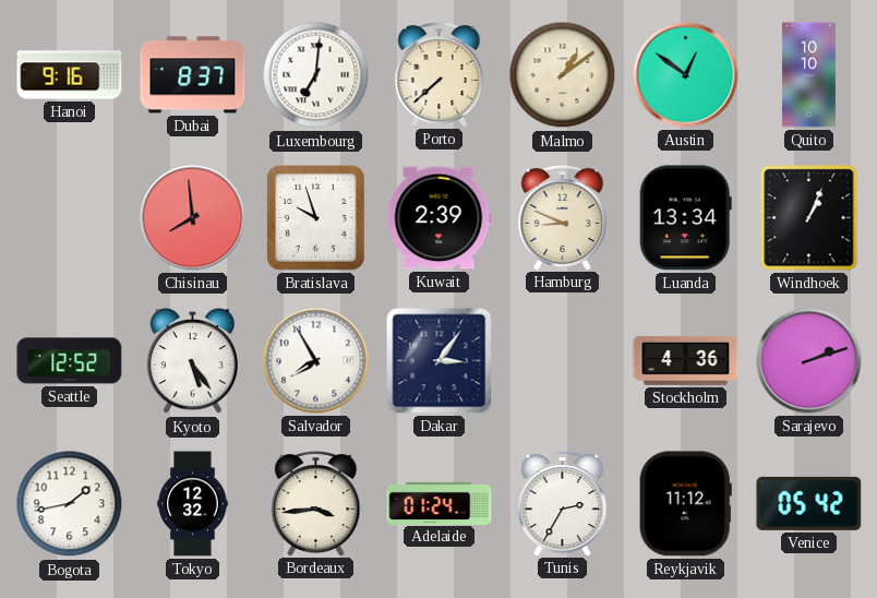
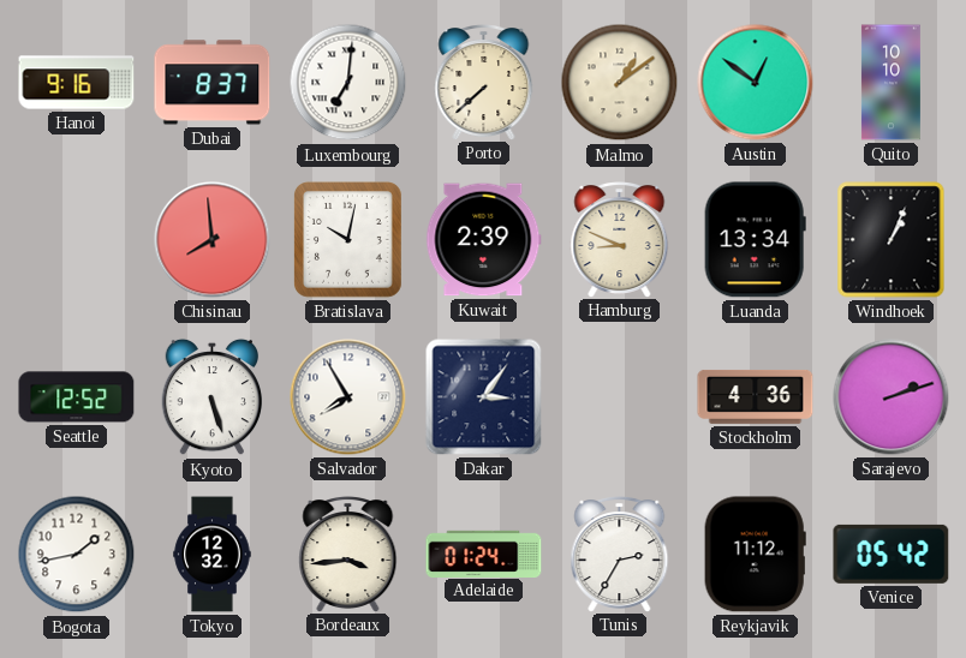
Bratislava: 9:57 -> 10:02
Kyoto: 5:24 -> 5:27
